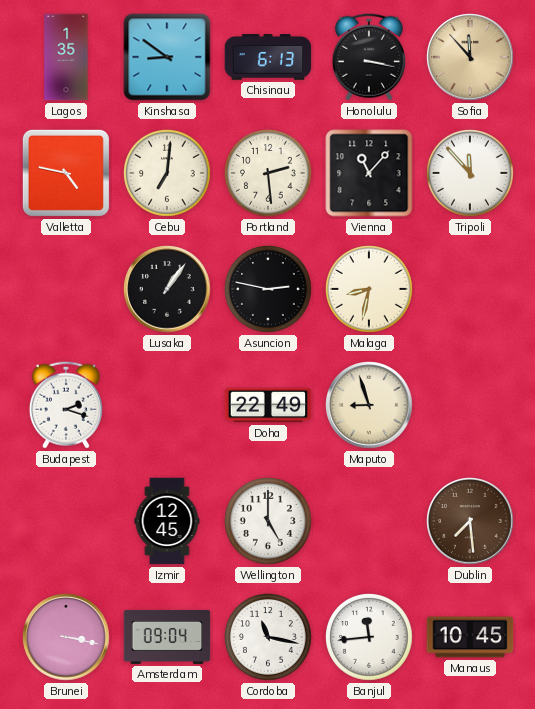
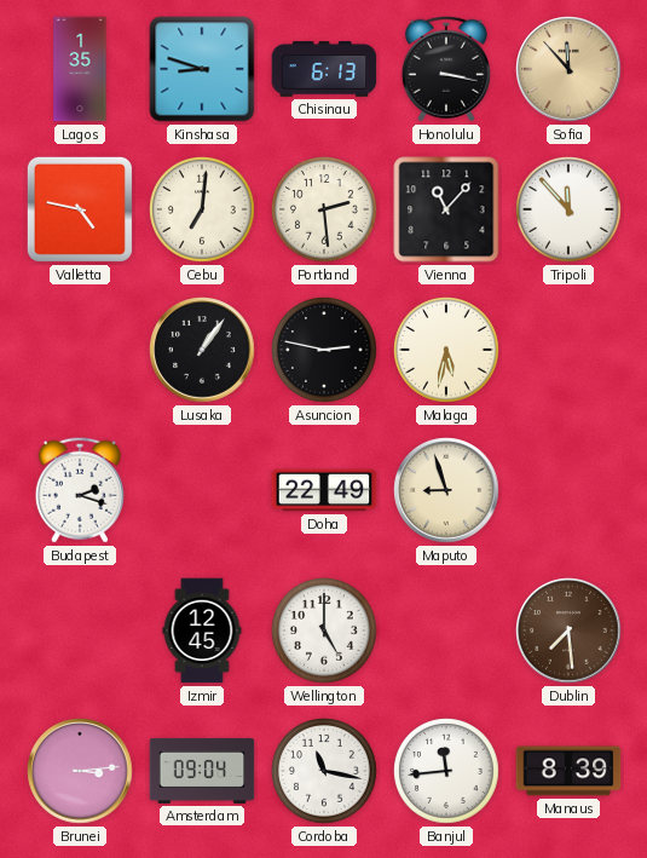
Kinshasa: 8:51 -> 8:48
Malaga: 8:32 -> 5:32
Brunei: 3:17 -> 3:14
Manaus: 10:45 -> 8:39
